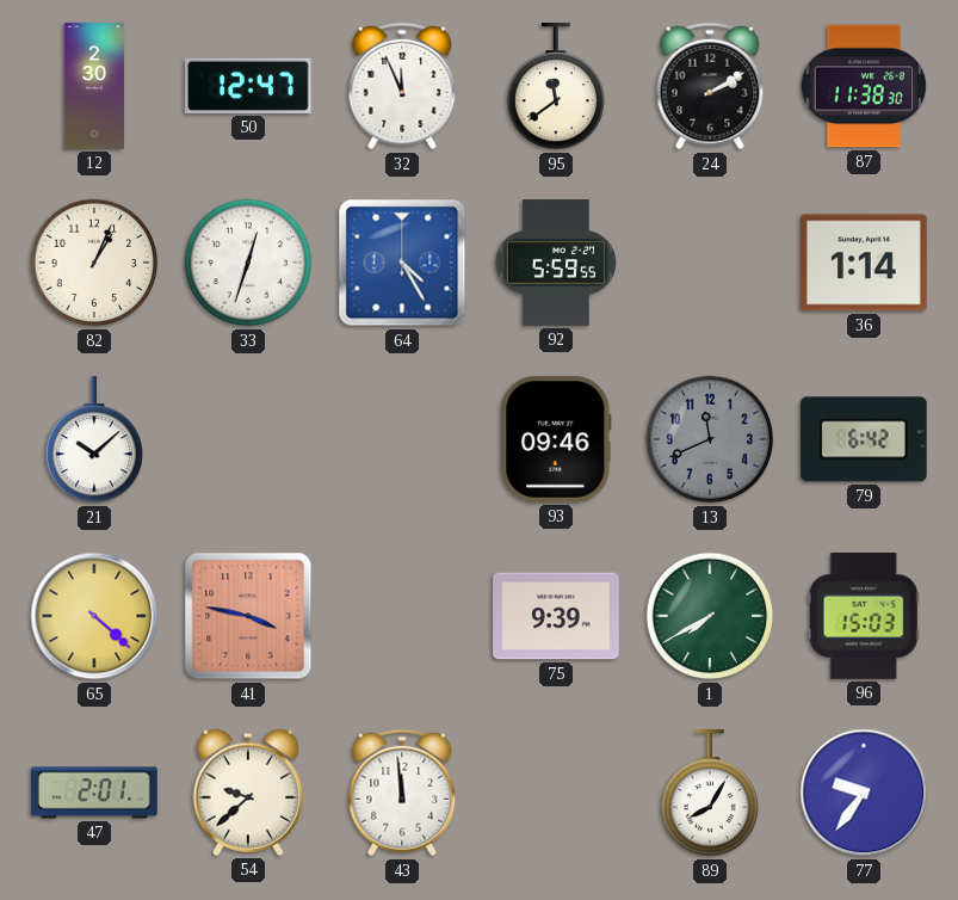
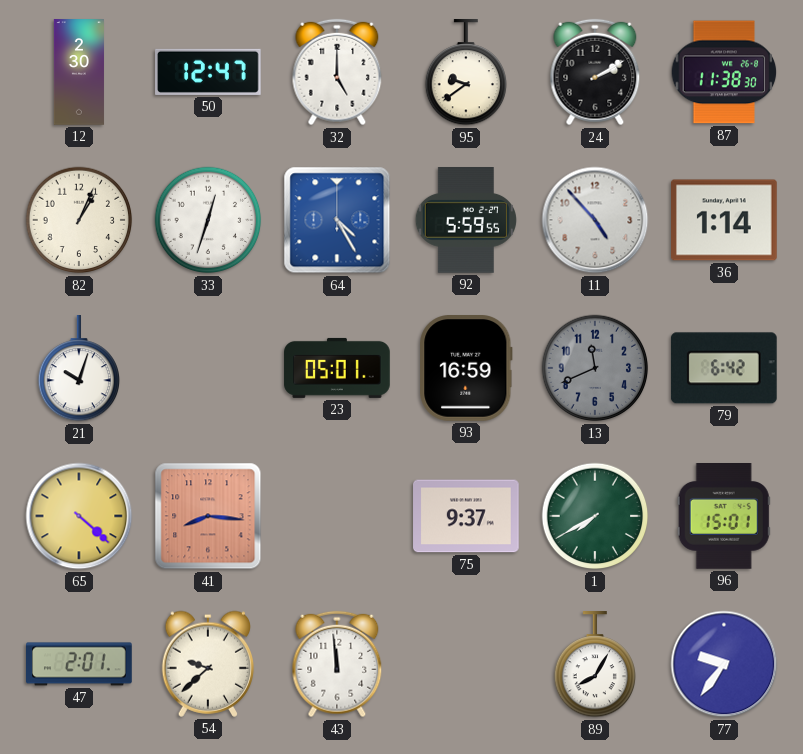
32: 11:56 -> 5:00
95: 11:39 -> 9:39
11: none -> 4:53
21: 10:08 -> 10:03
23: none -> 05:01
93: 09:46 -> 16:59
41: 3:47 -> 8:16
75: 9:39 -> 9:37
96: 15:03 -> 15:01
